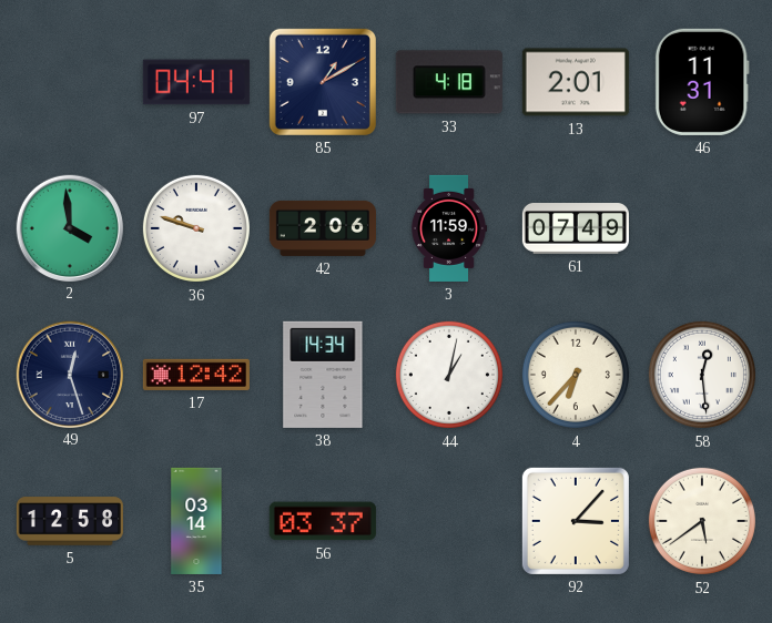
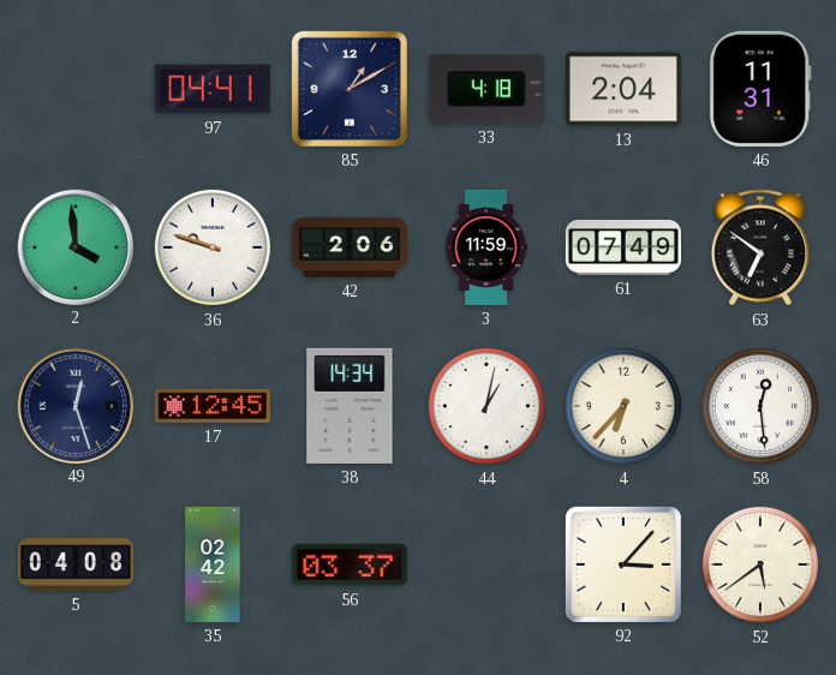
13: 2:01 -> 2:04
63: none -> 6:51
17: 12:42 -> 12:45
5: 12:58 -> 04:08
35: 03:14 -> 02:42
